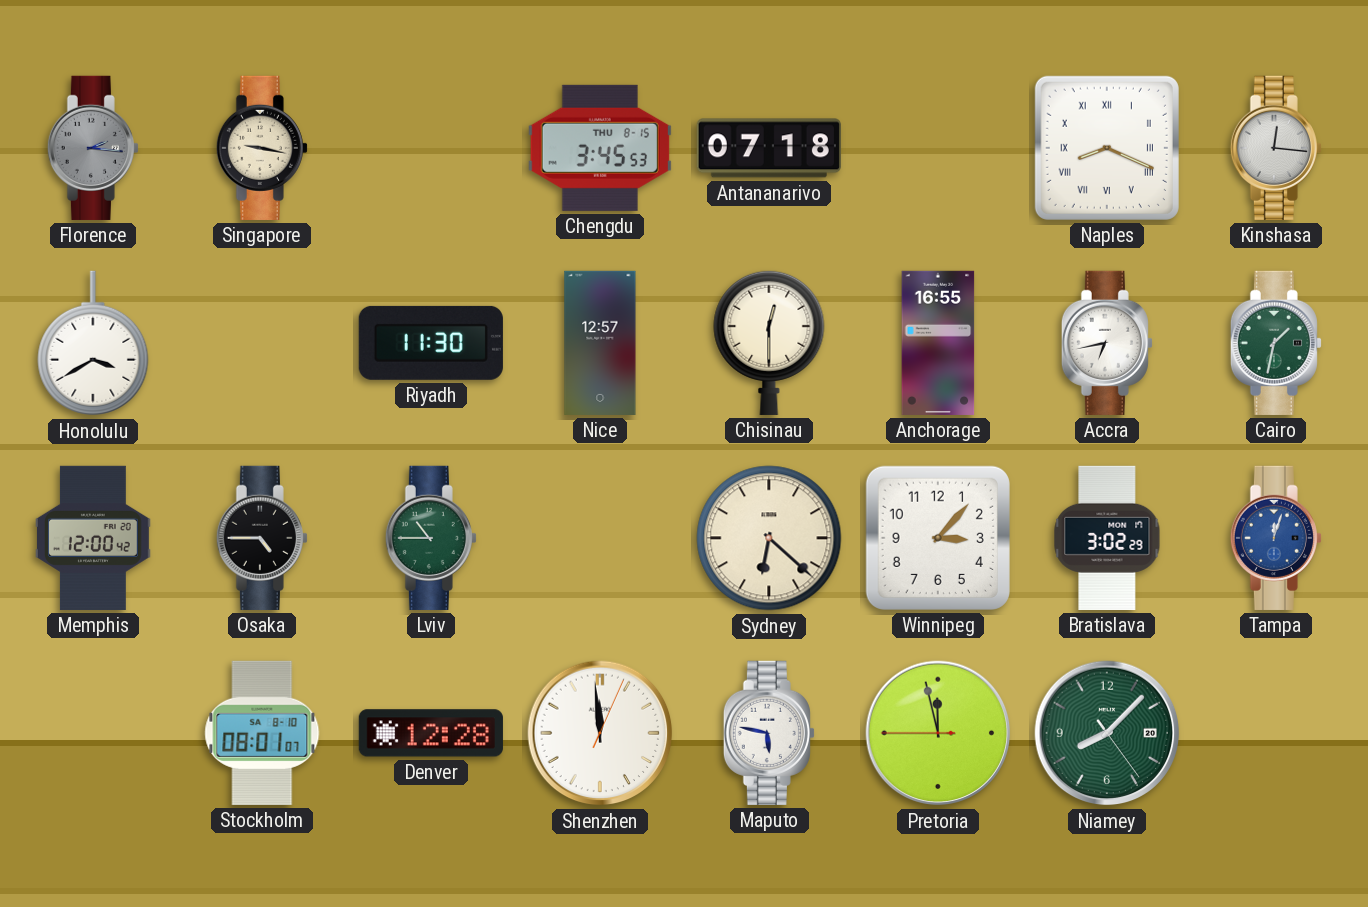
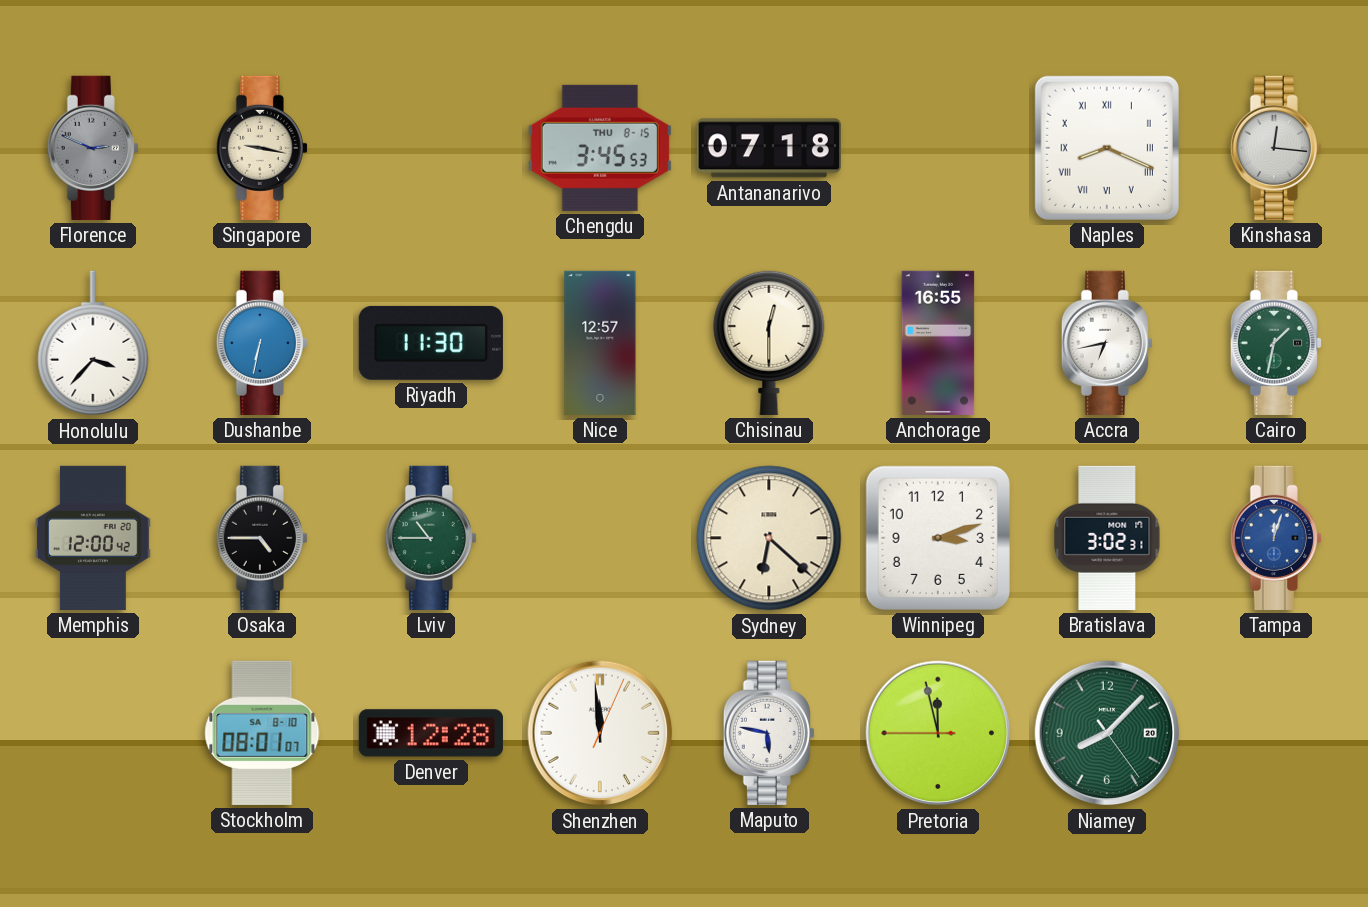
Florence: 2:16 -> 2:49
Honolulu: 3:40 -> 3:37
Dushanbe: none -> 6:32
Winnipeg: 3:07 -> 3:12
Bratislava: 3:02:29 -> 3:02:31
